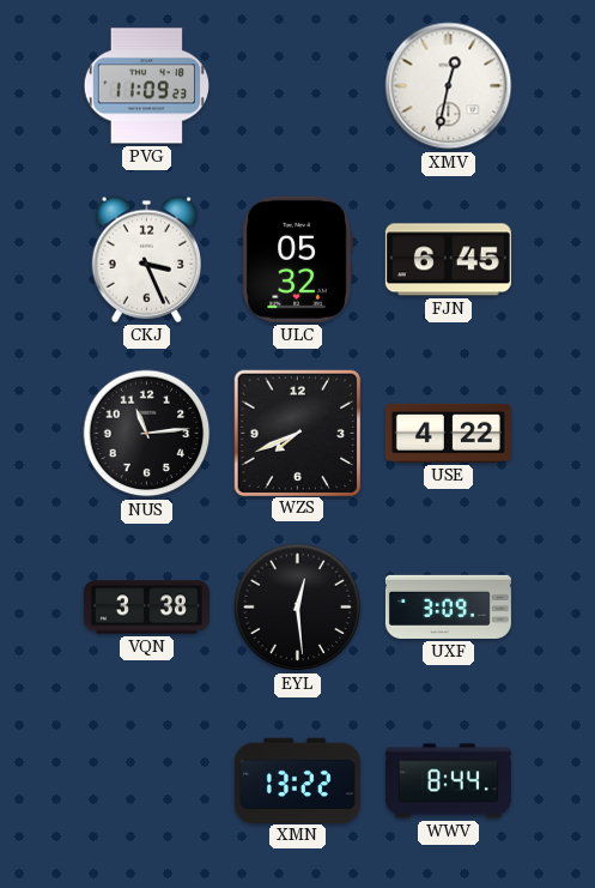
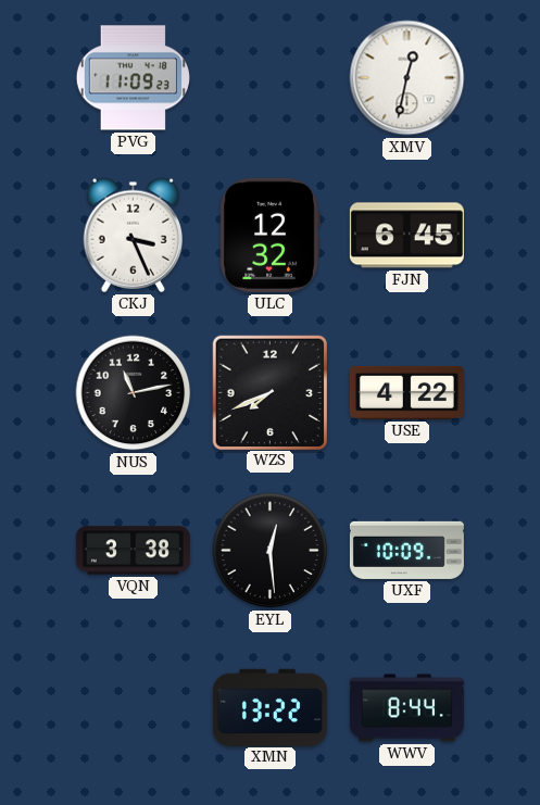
ULC: 05:32 -> 12:32
NUS: 11:14 -> 11:13
UXF: 3:09 -> 10:09
